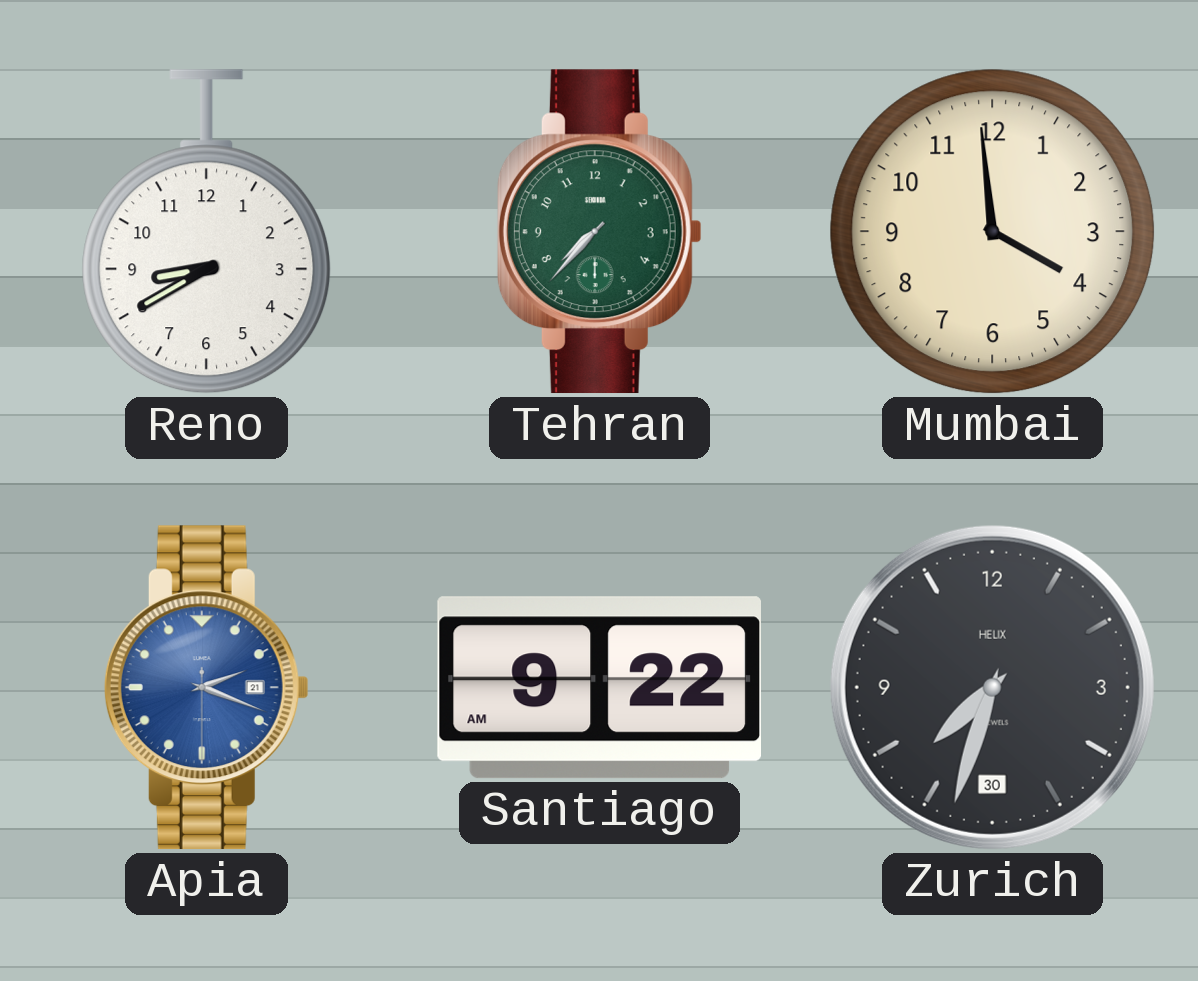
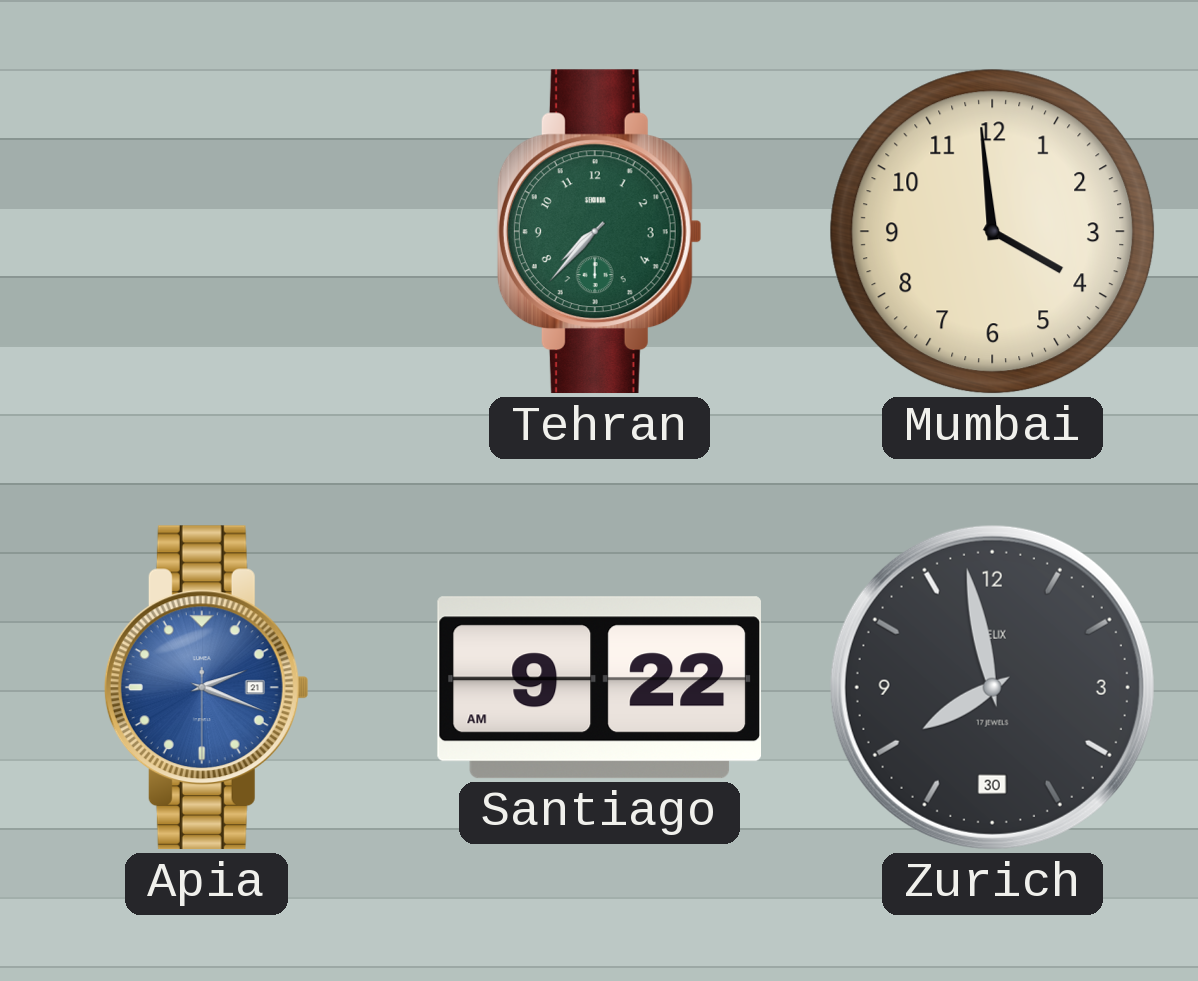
Reno: 8:40 -> none
Zurich: 7:33 -> 7:58
